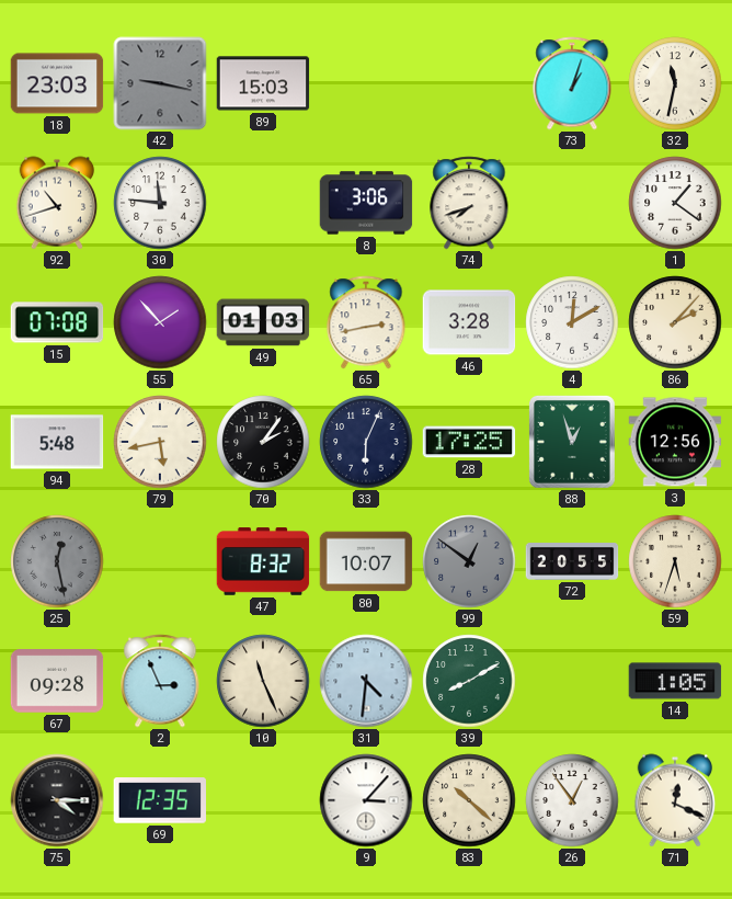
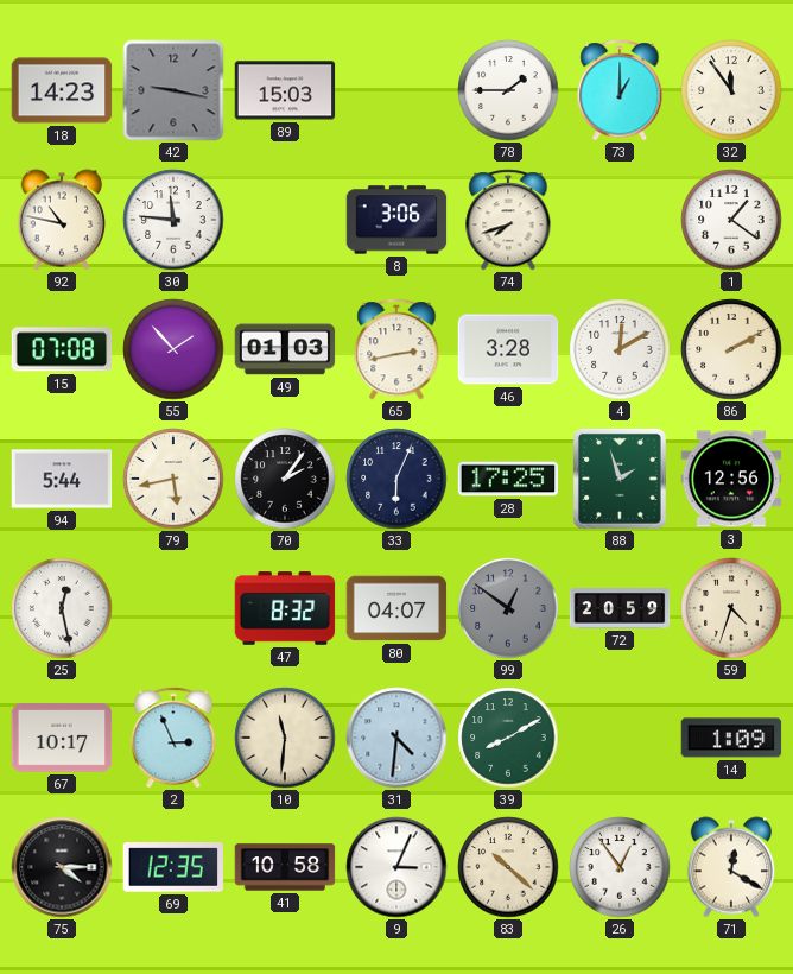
18: 23:03 -> 14:23
78: none -> 1:45
73: 1:03 -> 1:00
32: 11:32 -> 11:54
92: 10:42 -> 10:47
86: 2:07 -> 2:10
94: 5:48 -> 5:44
88: 12:57 -> 1:57
25 dial: grey -> white
80: 10:07 -> 04:07
72: 20:55 -> 20:59
59: 5:33 -> 4:33
67: 09:28 -> 10:17
10: 11:26 -> 11:31
14: 1:05 -> 1:09
41: none -> 10:58
9: 3:07 -> 3:04
71: 12:19 -> 12:20
